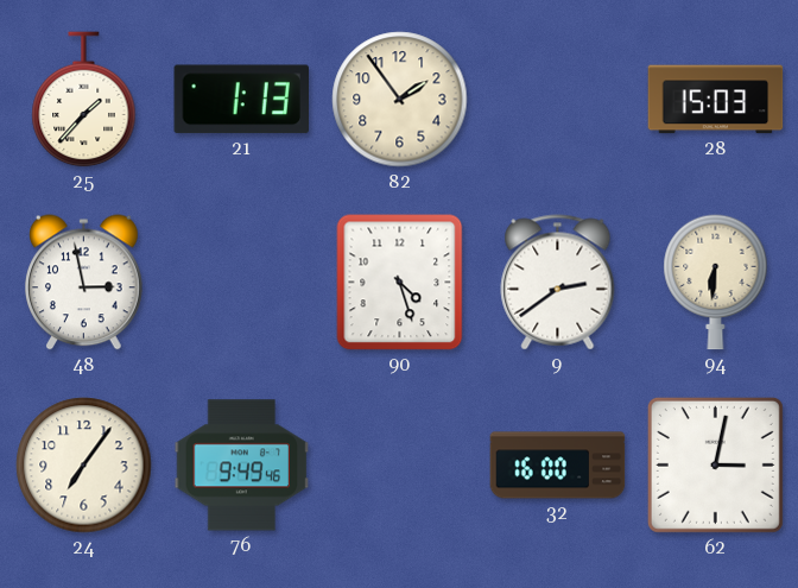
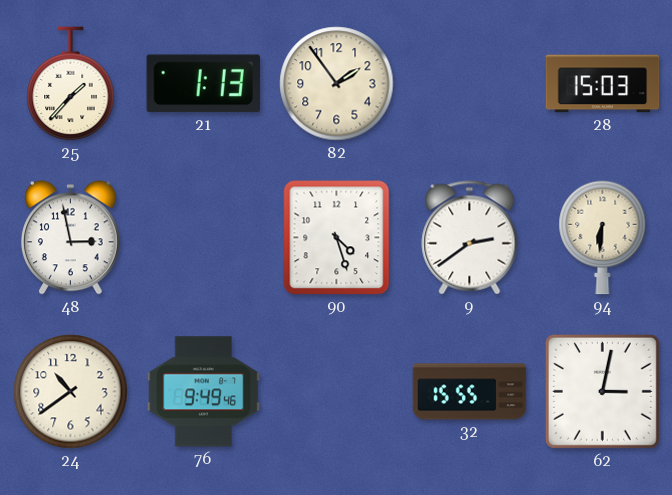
24: 7:06 -> 10:39
32: 16:00 -> 15:55
